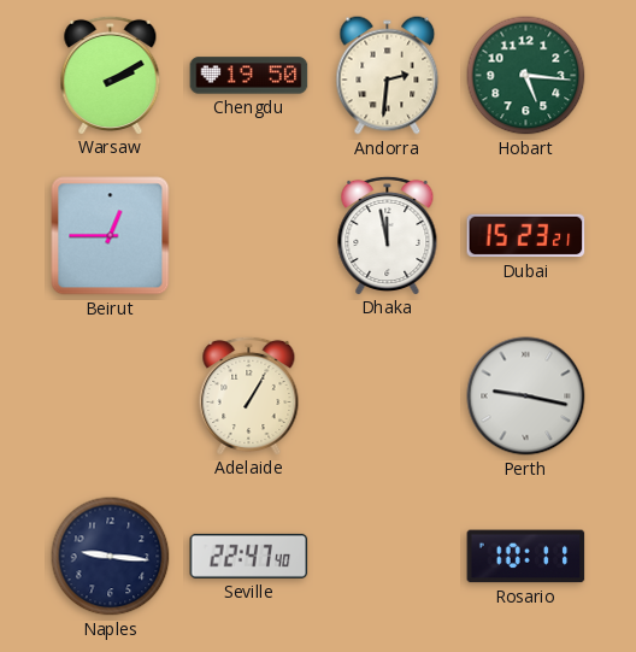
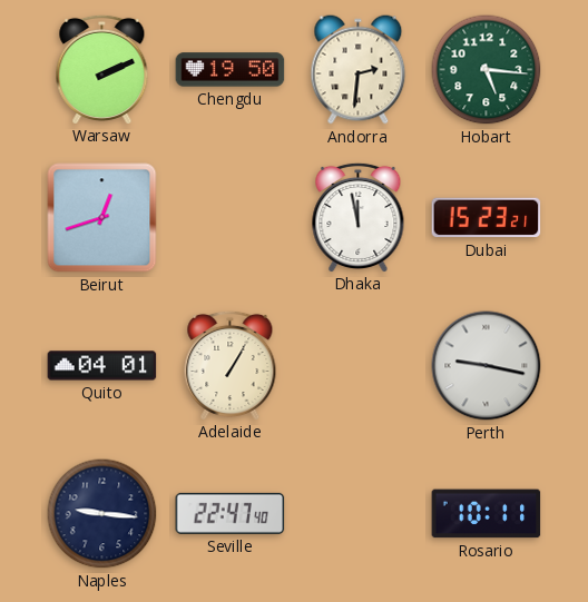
Warsaw: 2:10 -> 2:11
Beirut: 12:45 -> 12:42
Quito: none -> 04:01
